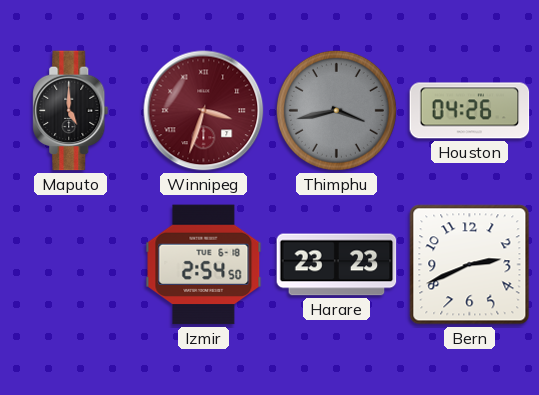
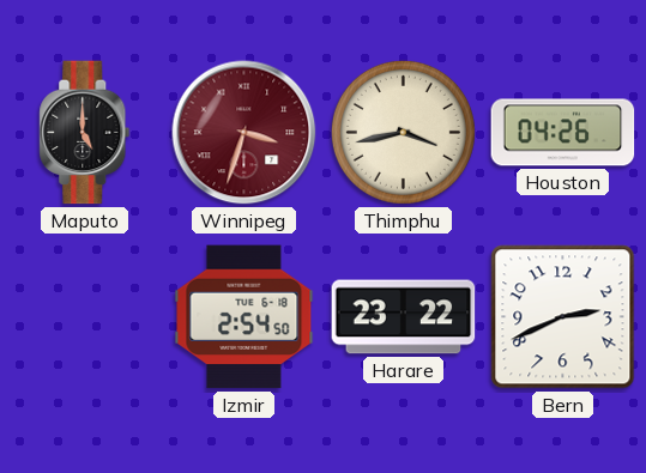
Thimphu dial: grey -> cream
Harare: 23:23 -> 23:22
